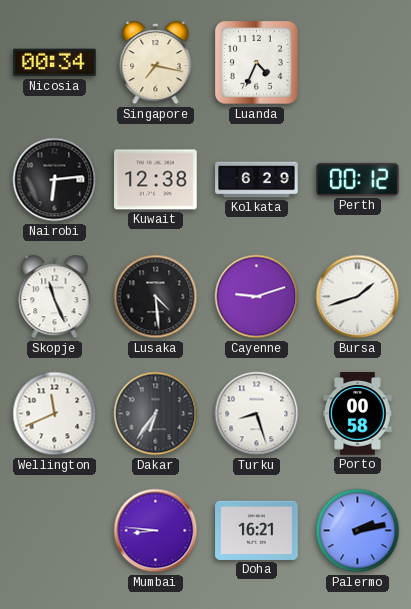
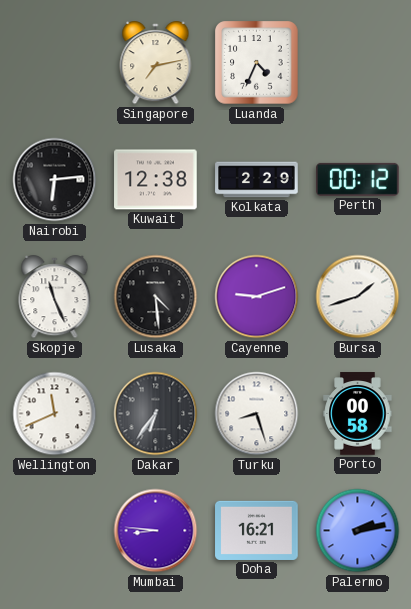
Nicosia: 00:34 -> none
Singapore: 7:17 -> 7:13
Kolkata: 6:29 -> 2:29
